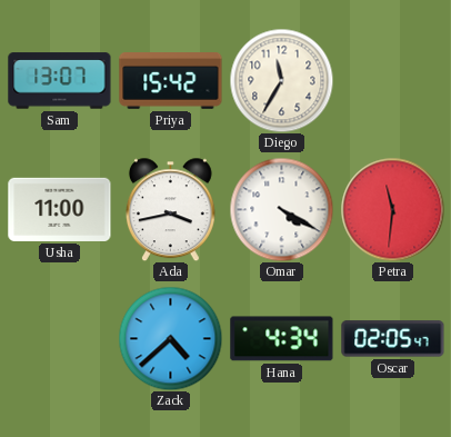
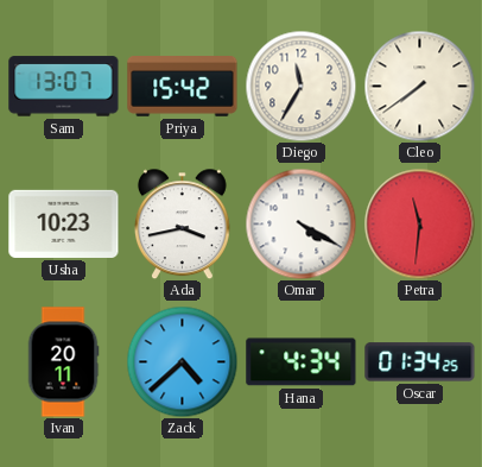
Cleo: none -> 7:39
Usha: 11:00 -> 10:23
Ivan: none -> 20:11
Oscar: 02:05 -> 01:34
